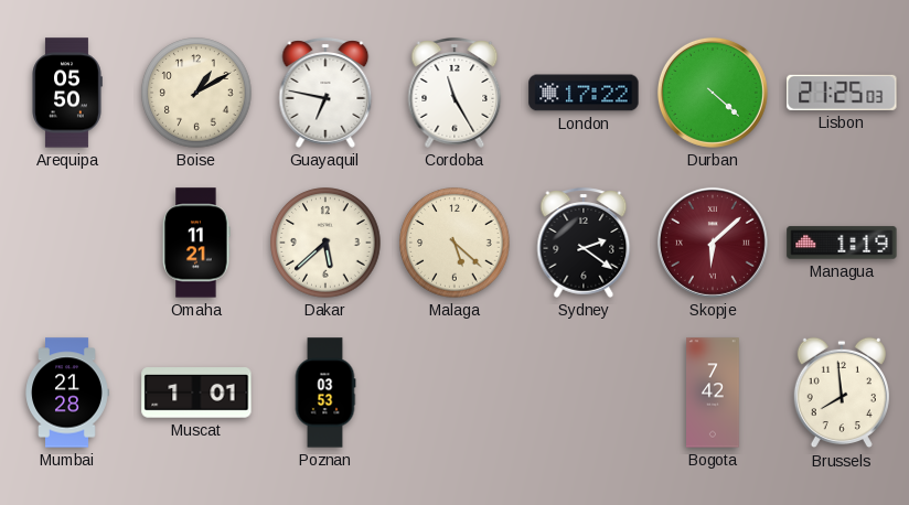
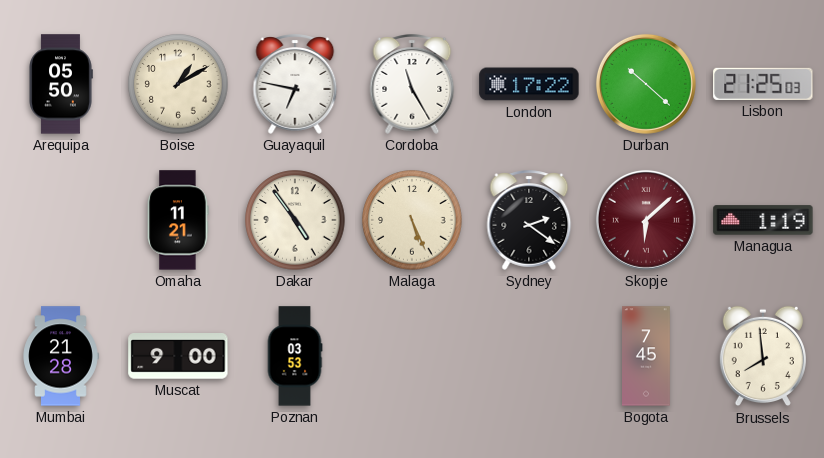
Durban: 4:22 -> 10:22
Dakar: 5:38 -> 4:54
Malaga: 5:22 -> 5:26
Muscat: 1:01 -> 9:00
Bogota: 7:42 -> 7:45
